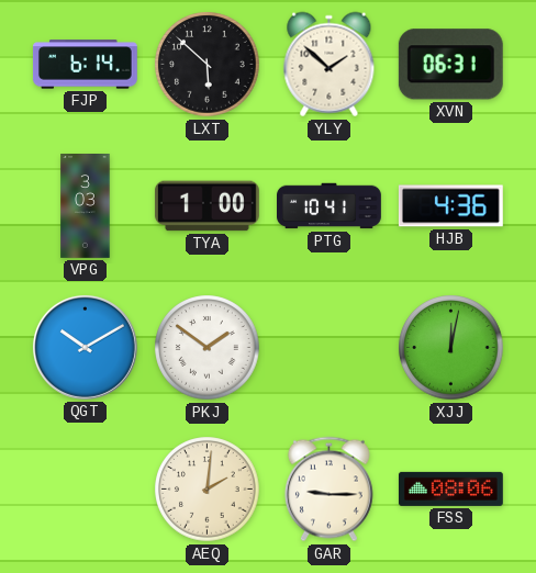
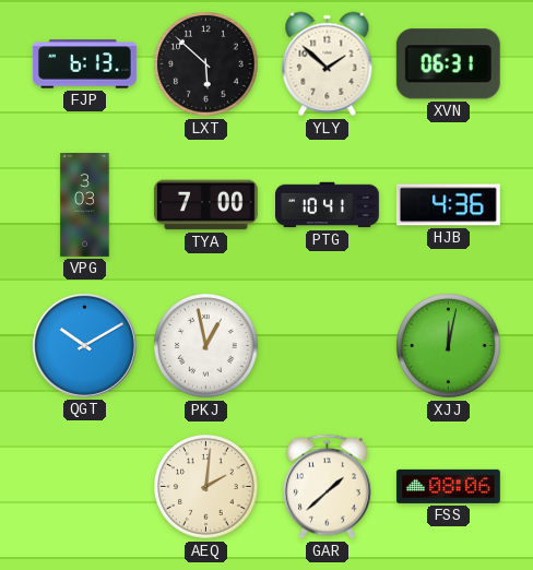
FJP: 6:14 -> 6:13
TYA: 1:00 -> 7:00
PKJ: 1:51 -> 12:58
GAR: 9:15 -> 1:38
